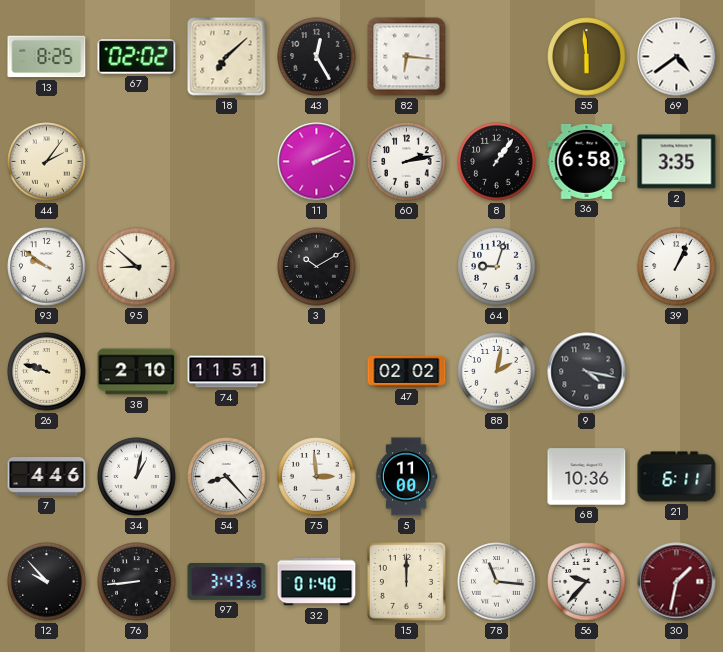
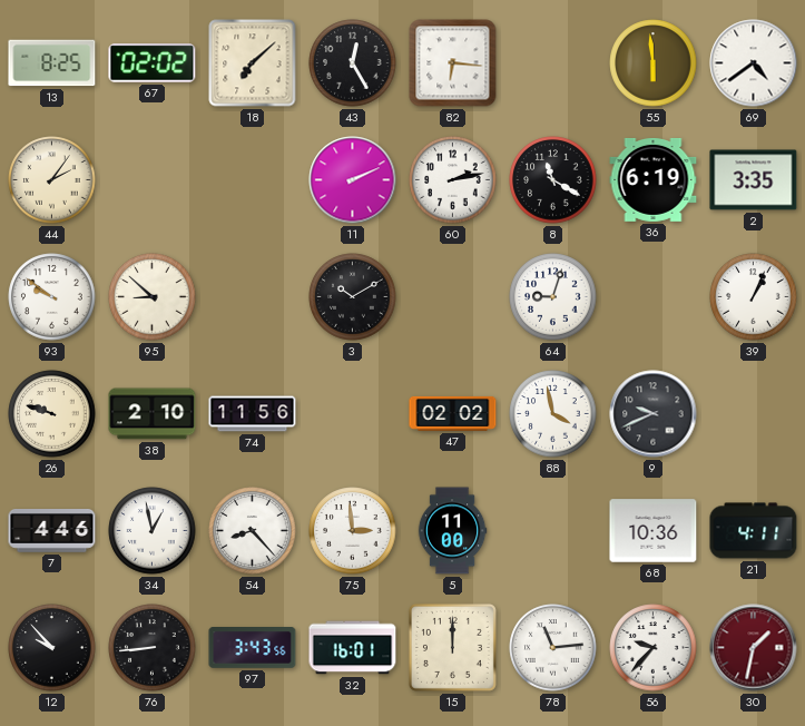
8: 1:06 -> 11:20
36: 6:58 -> 6:19
74: 11:51 -> 11:56
88: 2:02 -> 3:58
9: 4:17 -> 9:41
34: 1:02 -> 12:58
21: 6:11 -> 4:11
32: 01:40 -> 16:01
78: 11:16 -> 11:14
